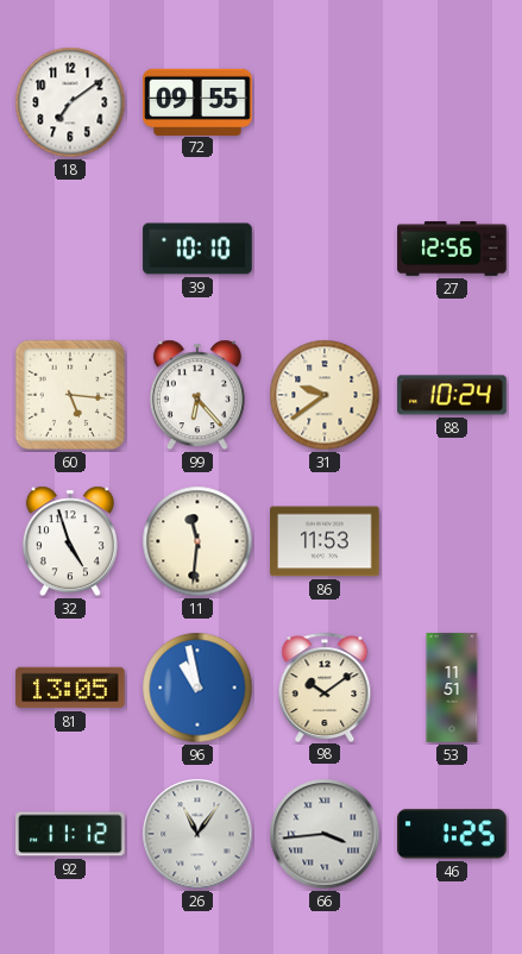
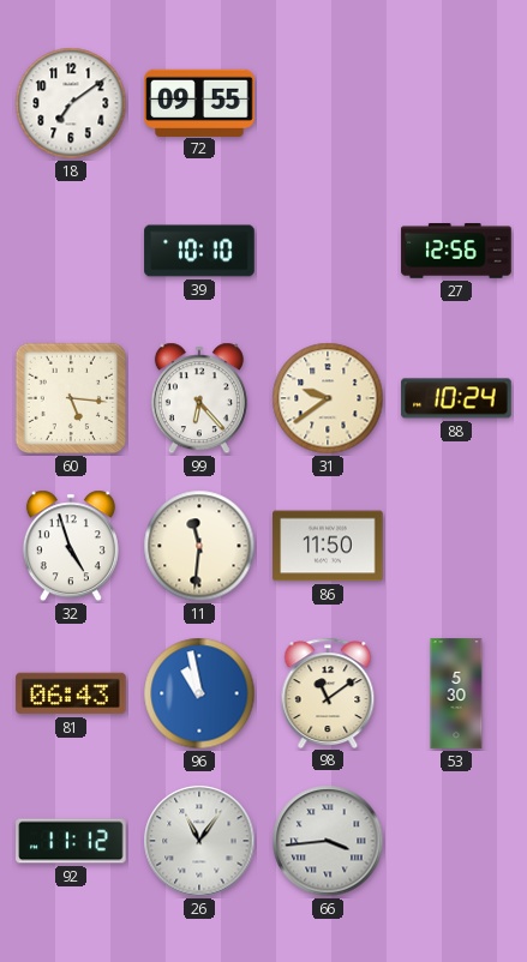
86: 11:53 -> 11:50
81: 13:05 -> 06:43
98: 10:09 -> 11:09
53: 11:51 -> 5:30
46: 1:25 -> none
